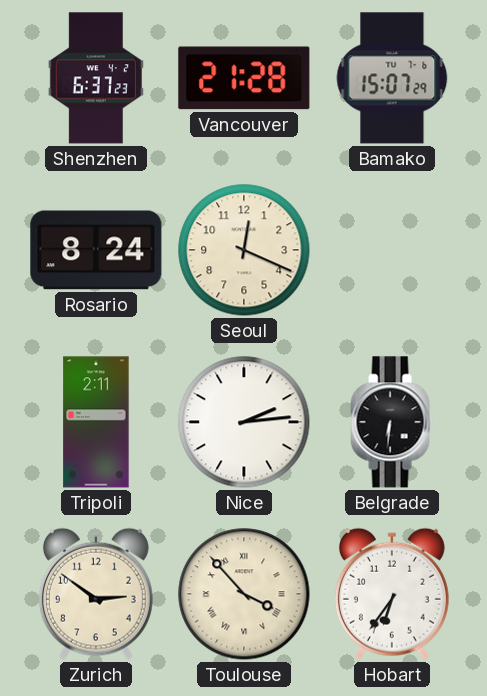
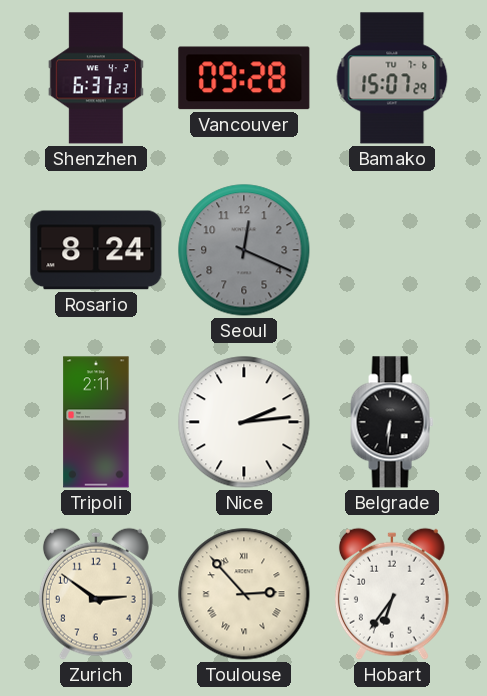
Vancouver: 21:28 -> 09:28
Seoul dial: cream -> grey
Toulouse: 3:53 -> 2:53
